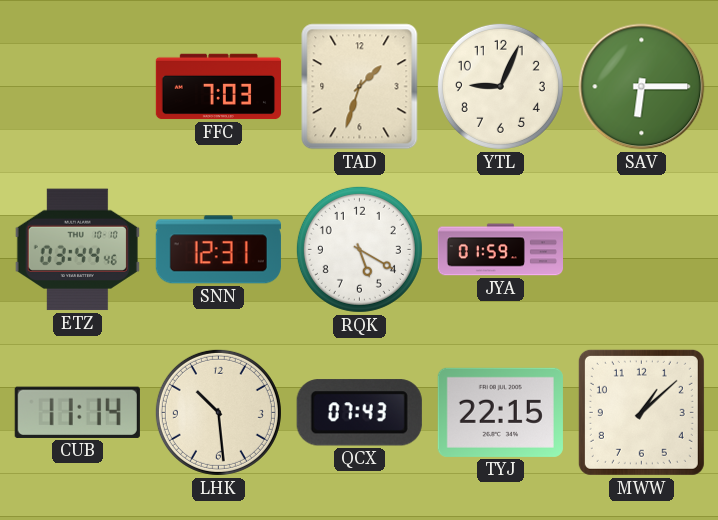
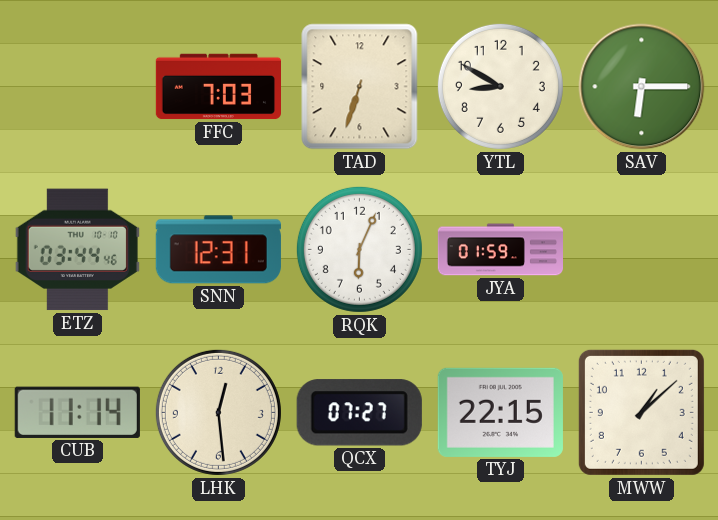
TAD: 1:33 -> 6:33
YTL: 9:04 -> 8:50
RQK: 5:20 -> 6:04
LHK: 10:29 -> 12:29
QCX: 07:43 -> 07:27
